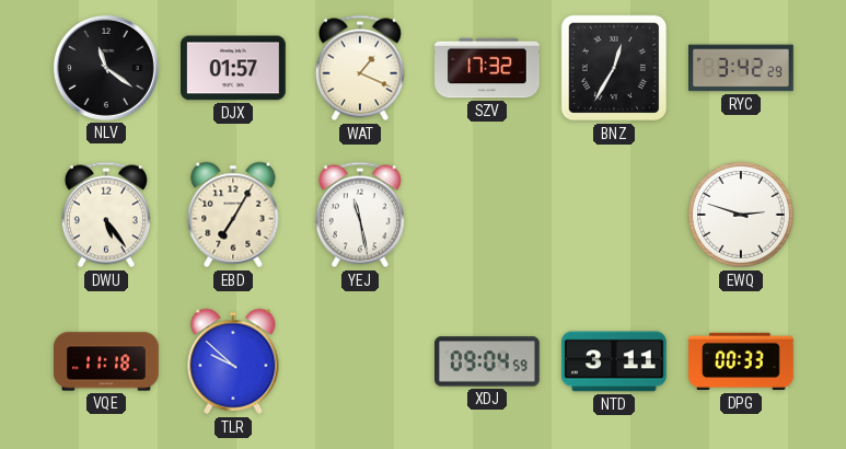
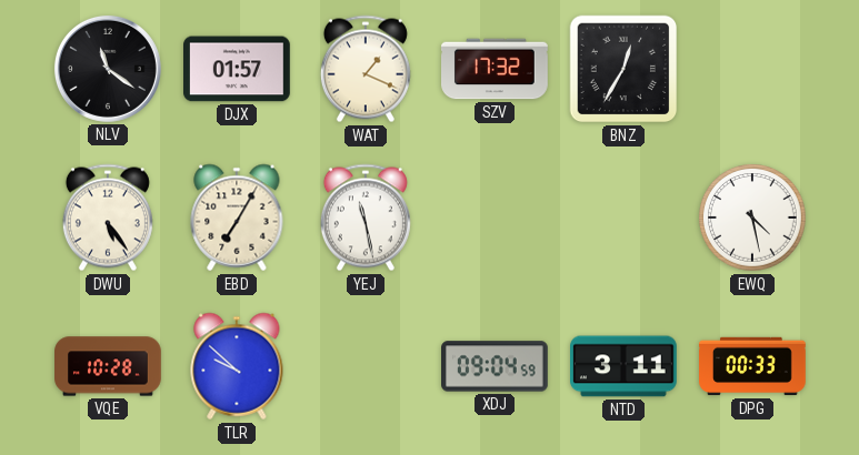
RYC: 3:42 -> none
EWQ: 2:48 -> 4:28
VQE: 11:18 -> 10:28
